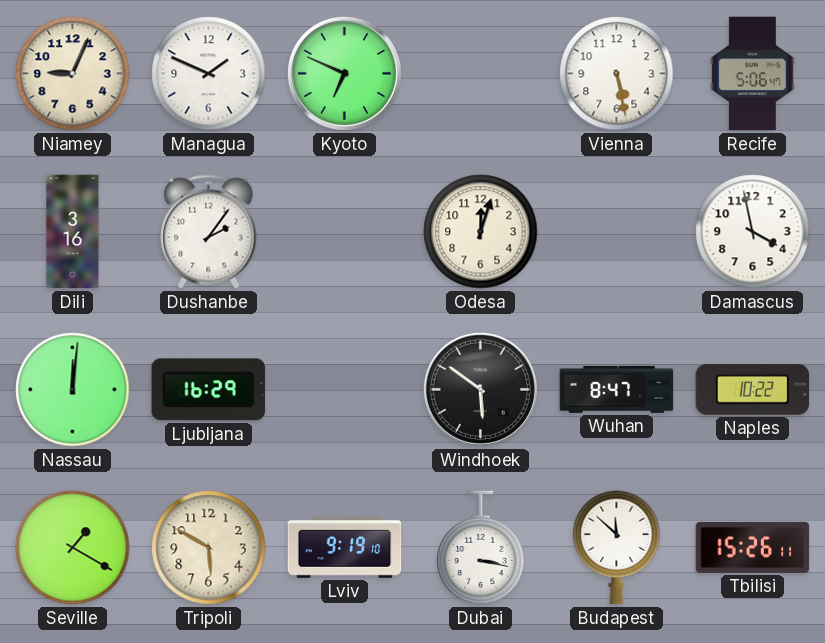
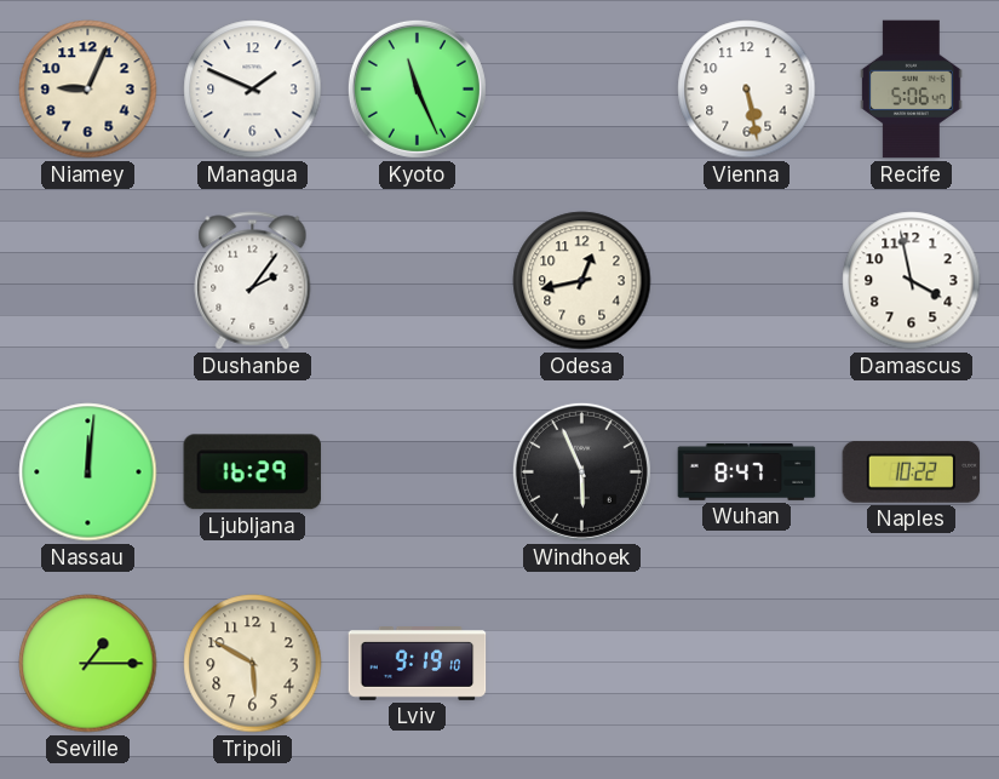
Kyoto: 6:49 -> 11:26
Dili: 3:16 -> none
Odesa: 12:03 -> 12:43
Windhoek: 5:51 -> 5:56
Seville: 1:20 -> 1:15
Dubai: 3:17 -> none
Budapest: 11:52 -> none
Tbilisi: 15:26 -> none
